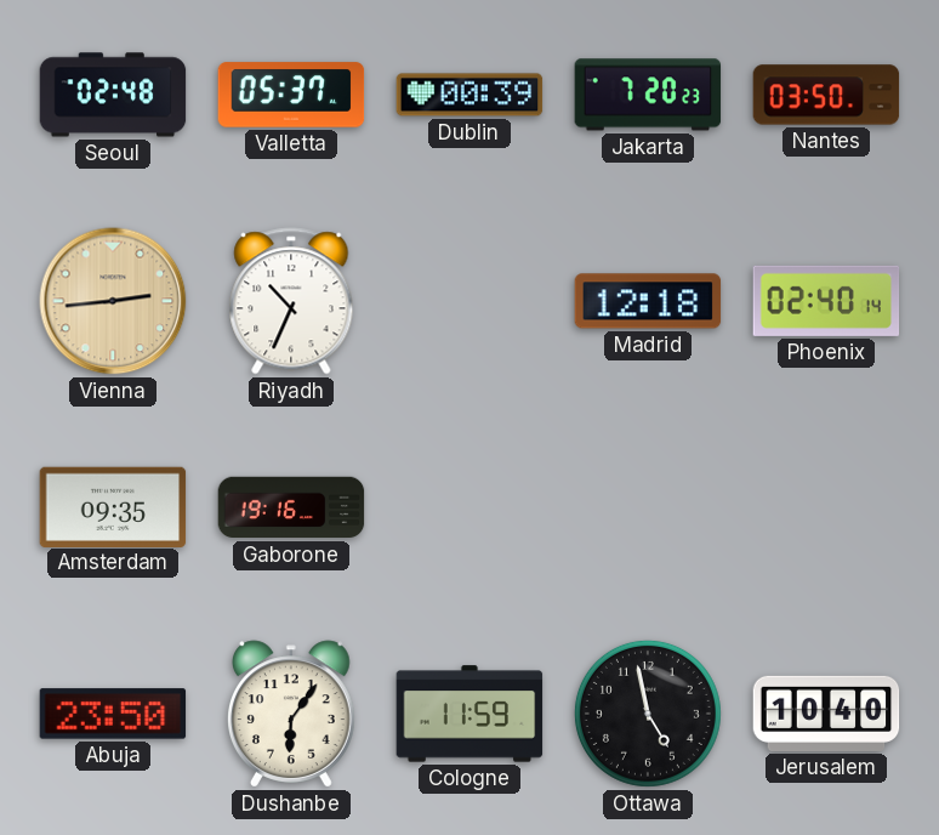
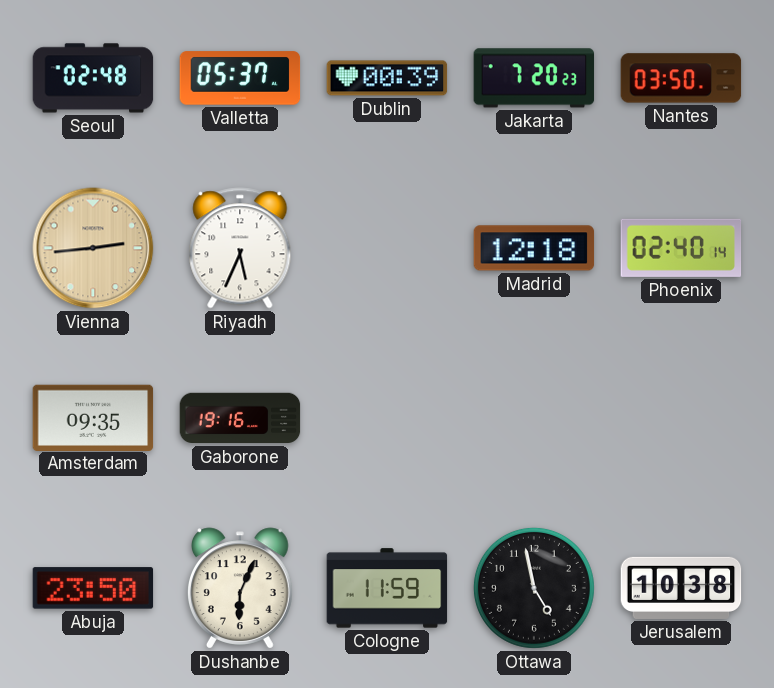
Riyadh: 10:34 -> 5:34
Dushanbe: 6:06 -> 6:04
Jerusalem: 10:40 -> 10:38
